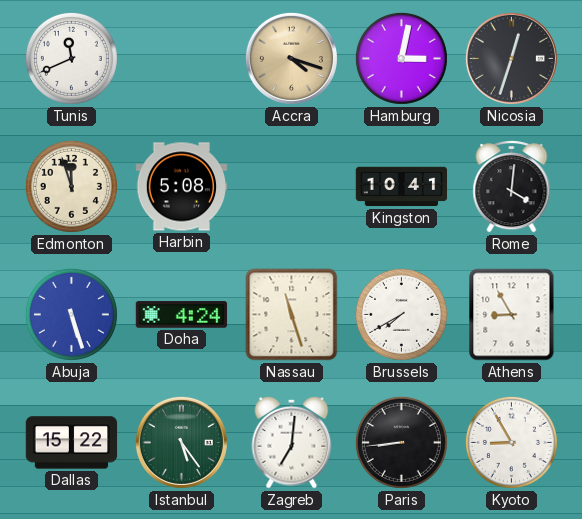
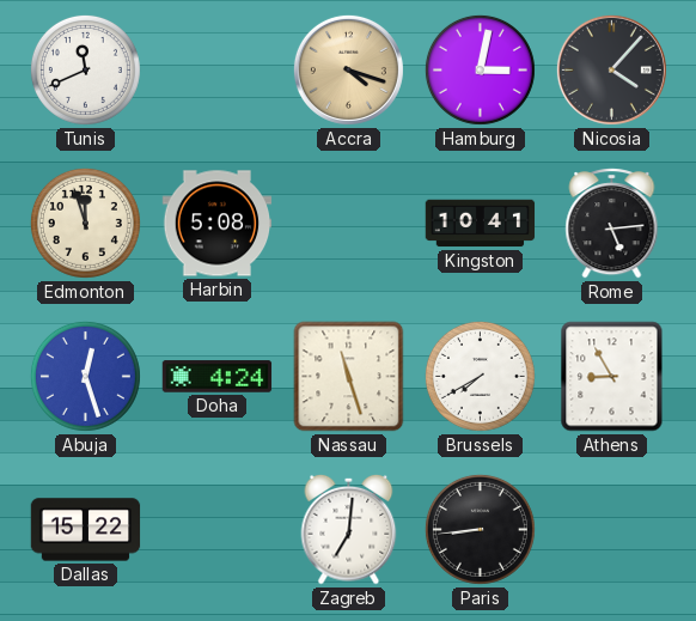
Nicosia: 12:33 -> 4:07
Rome: 4:01 -> 5:14
Abuja: 5:27 -> 12:27
Istanbul: 5:24 -> none
Kyoto: 8:55 -> none
